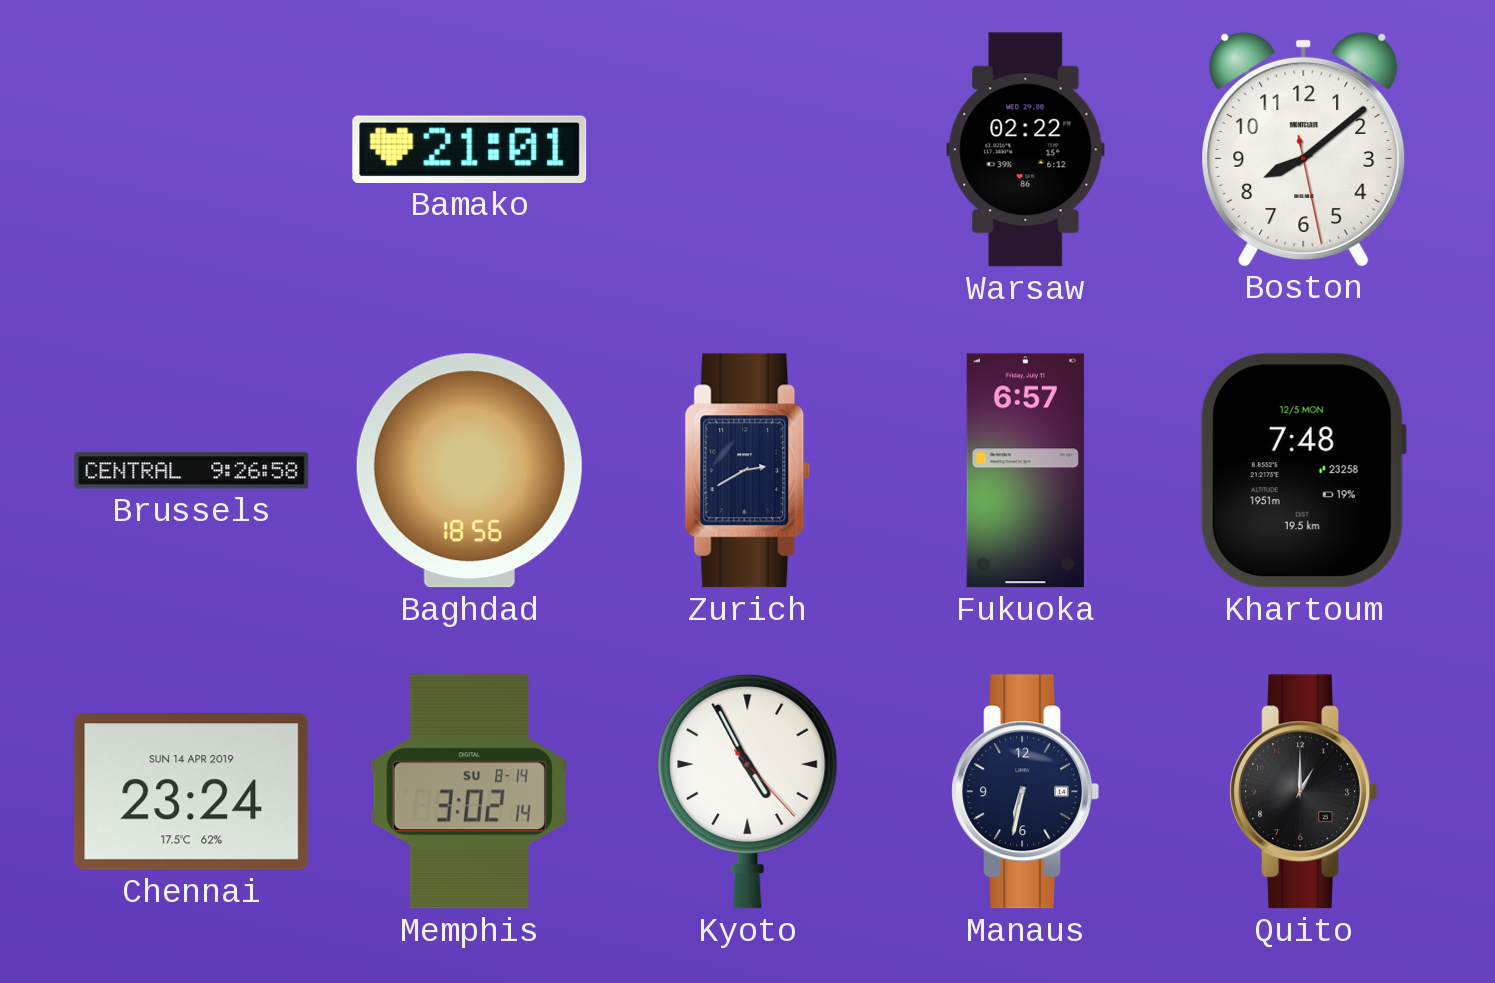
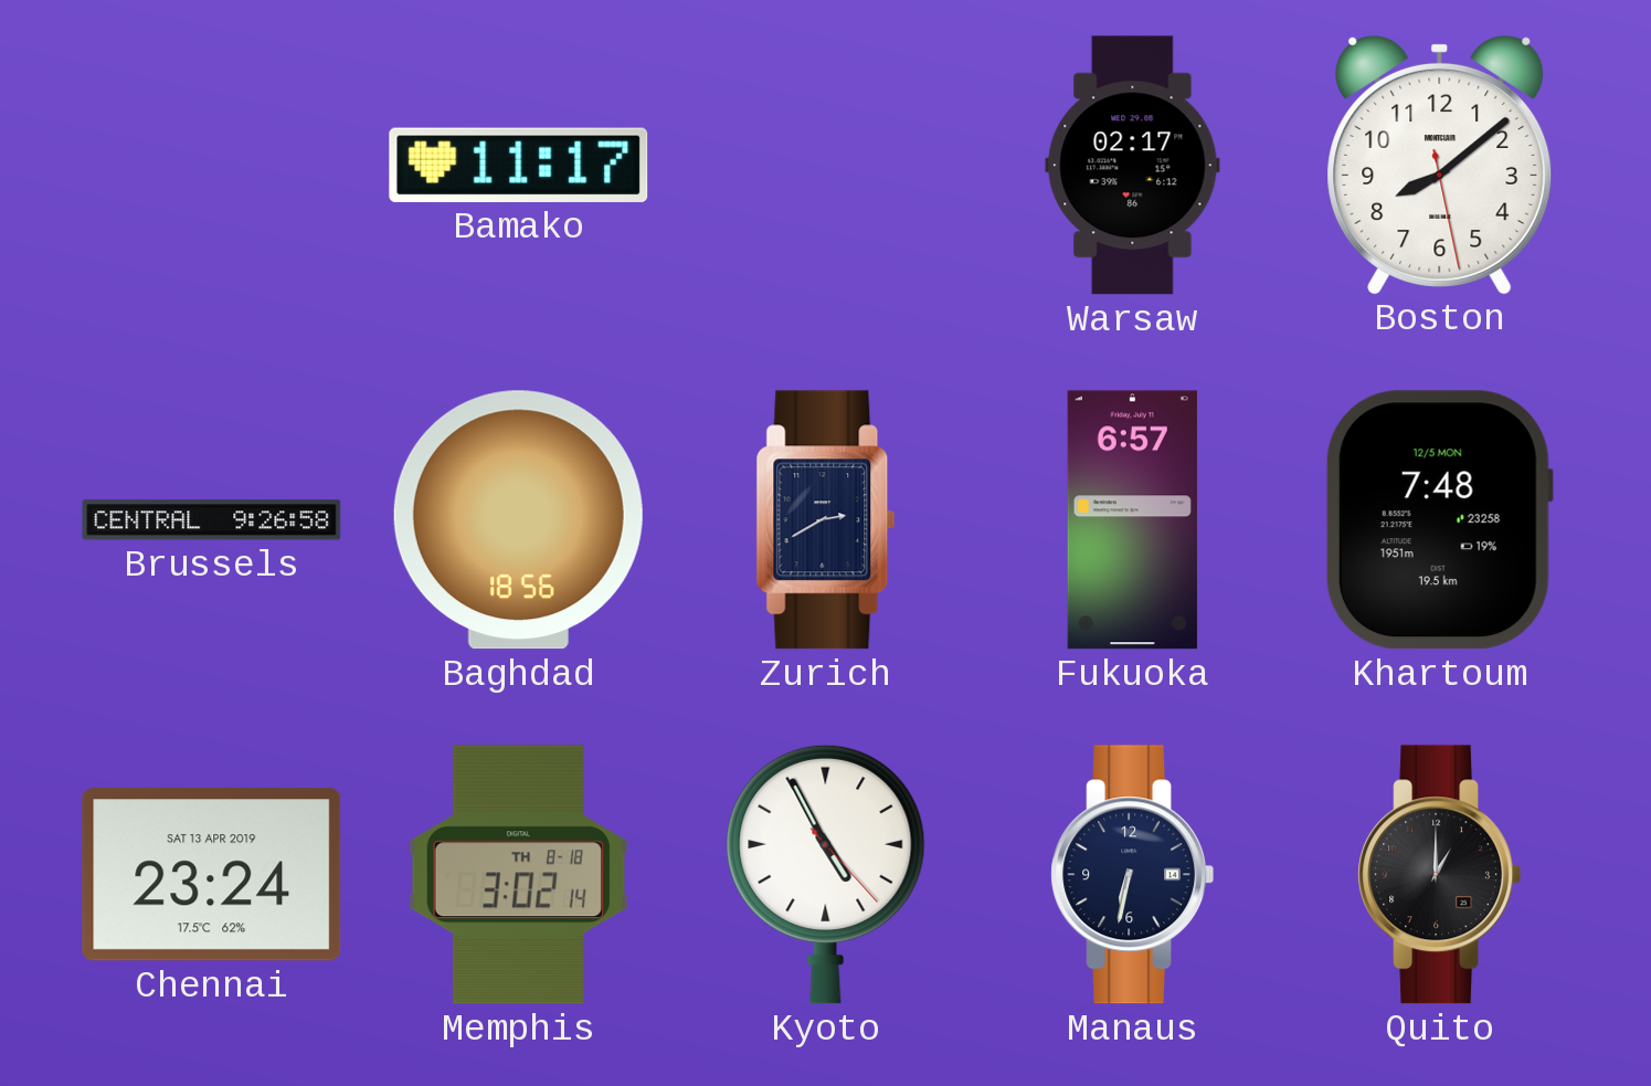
Bamako: 21:01 -> 11:17
Warsaw: 02:22 -> 02:17
Chennai date: SUN 14 APR 2019 -> SAT 13 APR 2019
Memphis date: SU 8-14 -> TH 8-18
